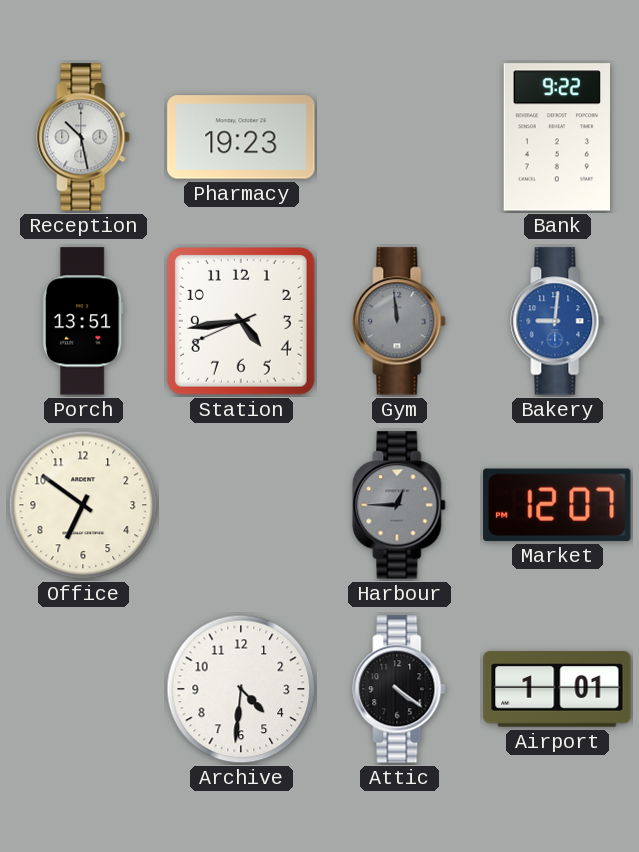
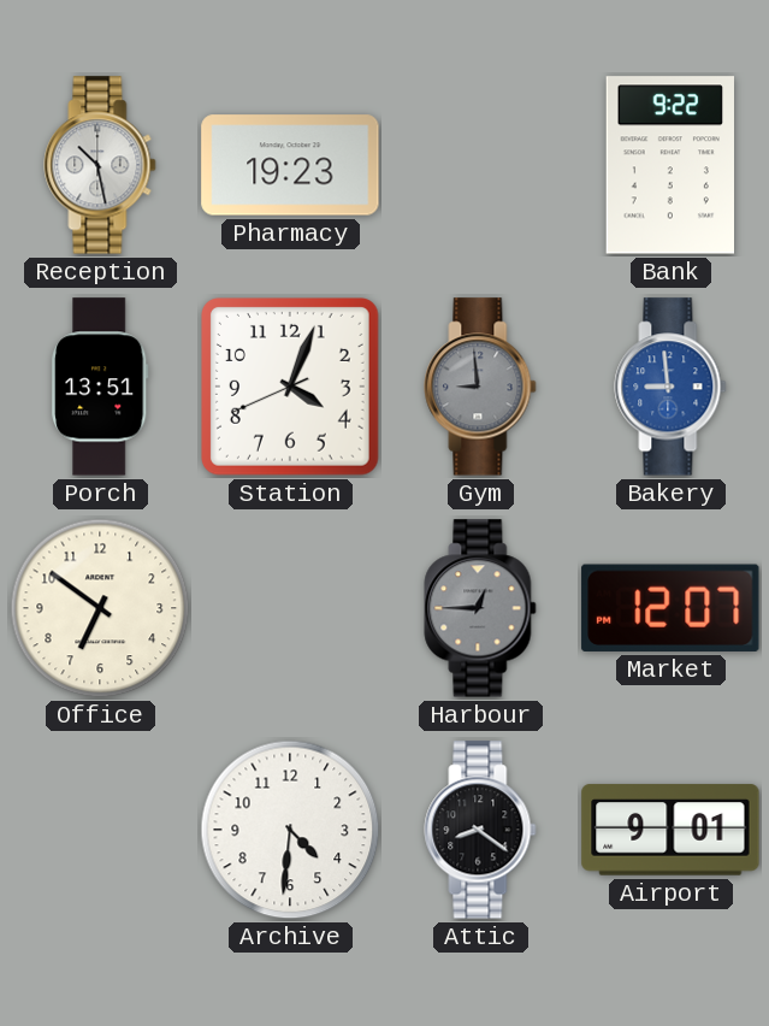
Station: 4:43 -> 4:03
Gym: 11:59 -> 8:59
Bakery: 9:01 -> 8:59
Attic: 4:21 -> 8:21
Airport: 1:01 -> 9:01
